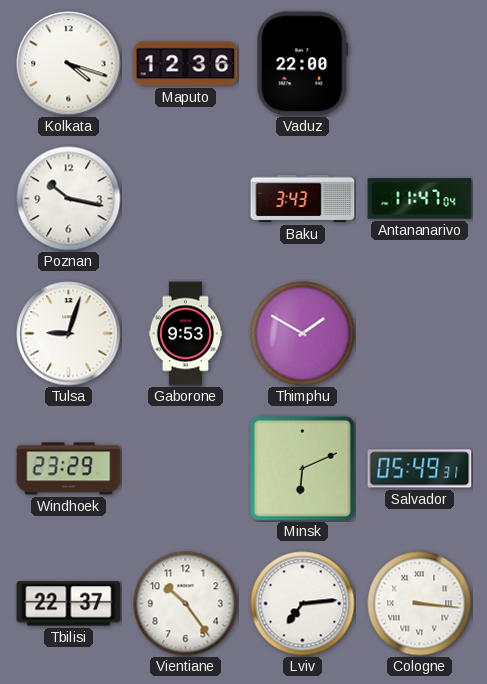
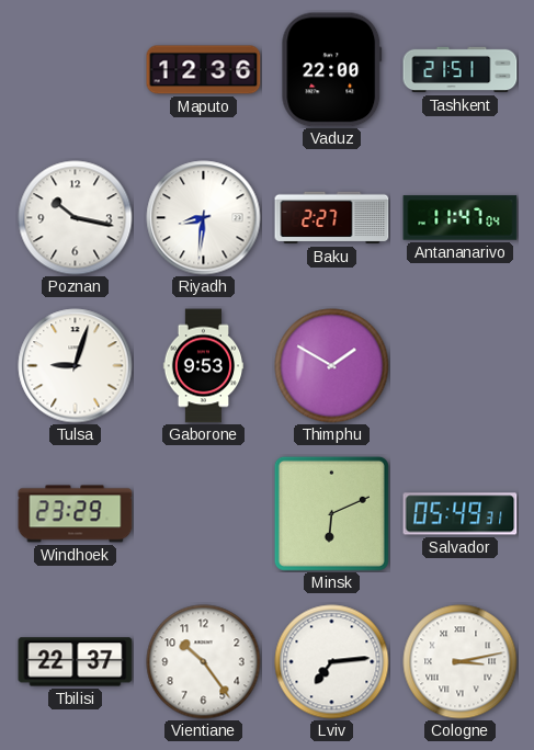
Kolkata: 4:18 -> none
Tashkent: none -> 21:51
Riyadh: none -> 8:31
Baku: 3:43 -> 2:27
Cologne: 3:16 -> 3:13
